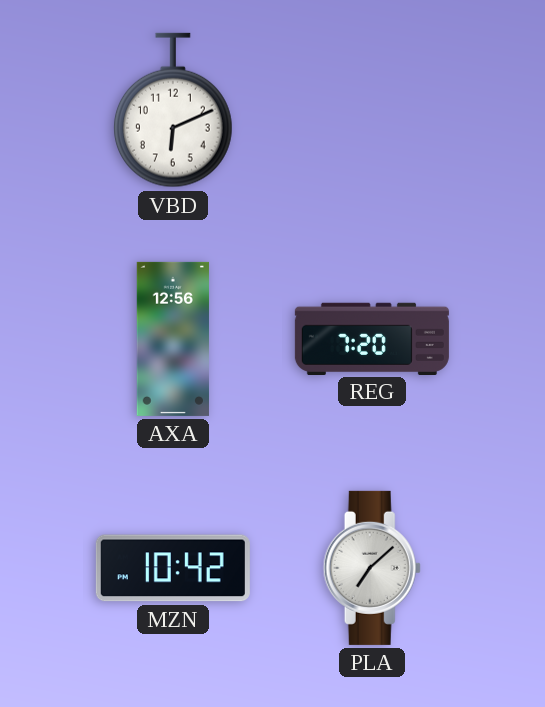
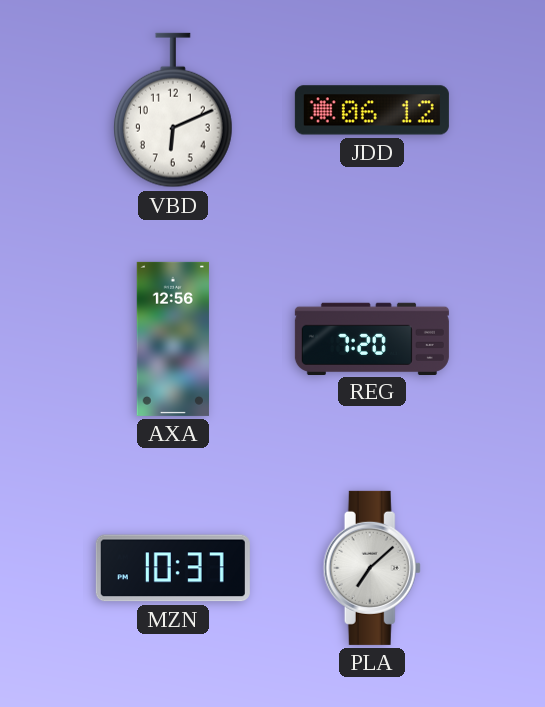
JDD: none -> 06:12
MZN: 10:42 -> 10:37
